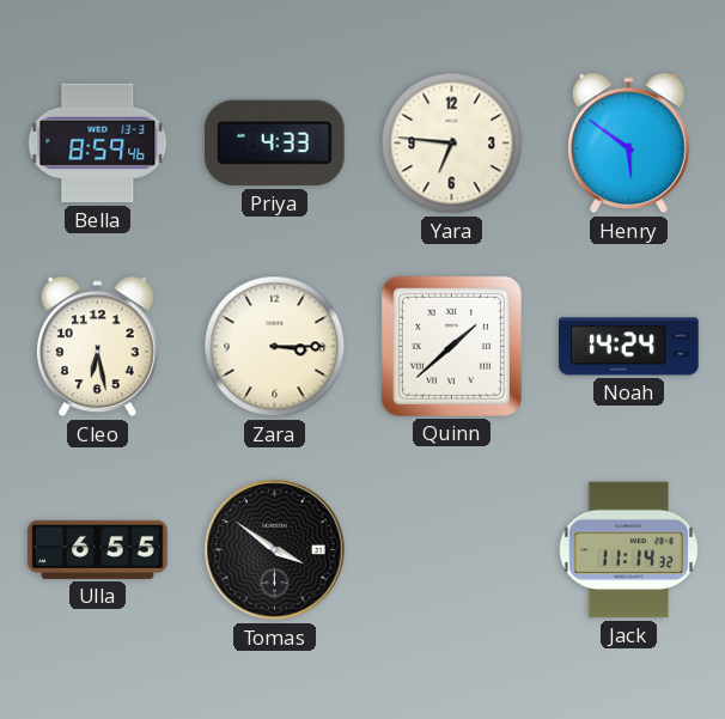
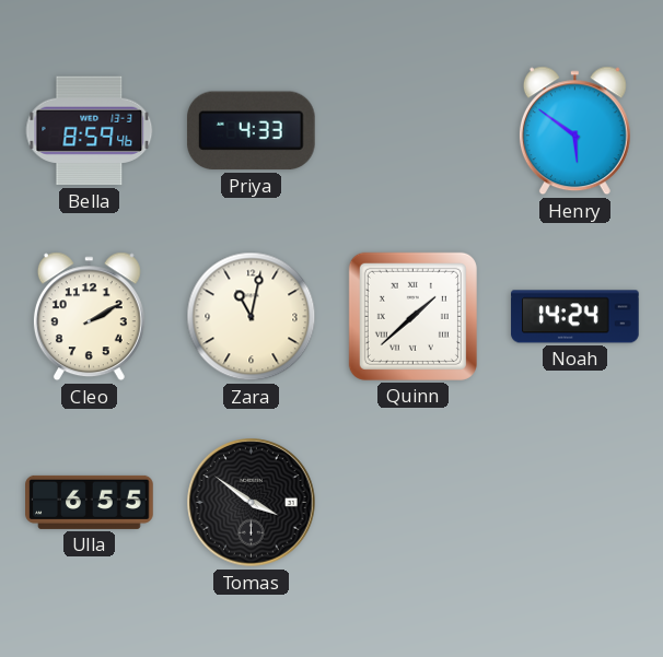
Yara: 6:46 -> none
Cleo: 6:28 -> 2:10
Zara: 3:15 -> 11:02
Jack: 11:14 -> none
